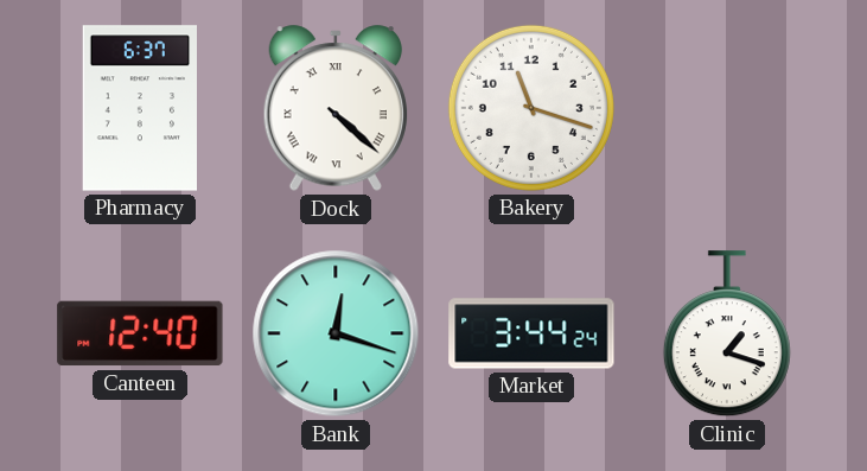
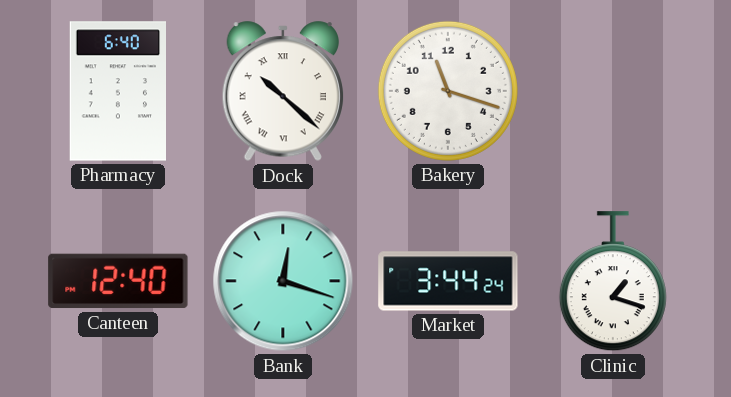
Pharmacy: 6:37 -> 6:40
Dock: 4:22 -> 10:22
